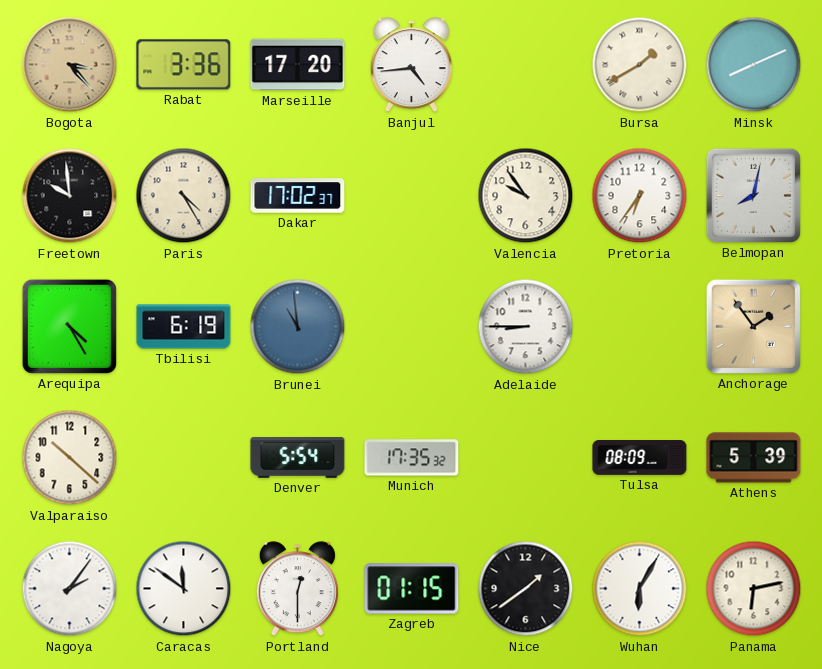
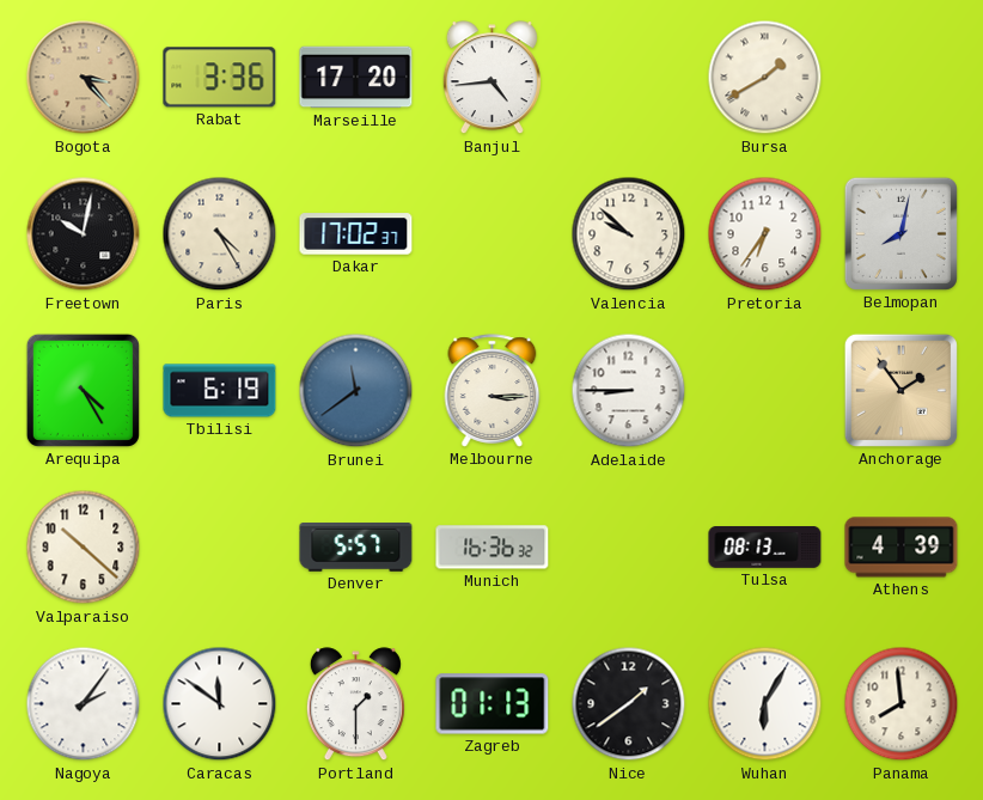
Minsk: 8:11 -> none
Freetown: 9:59 -> 10:02
Valencia: 9:54 -> 9:52
Brunei: 10:59 -> 11:39
Melbourne: none -> 3:15
Denver: 5:54 -> 5:57
Munich: 17:35 -> 16:36
Tulsa: 08:09 -> 08:13
Athens: 5:39 -> 4:39
Portland: 12:30 -> 1:30
Zagreb: 01:15 -> 01:13
Panama: 6:13 -> 7:59
